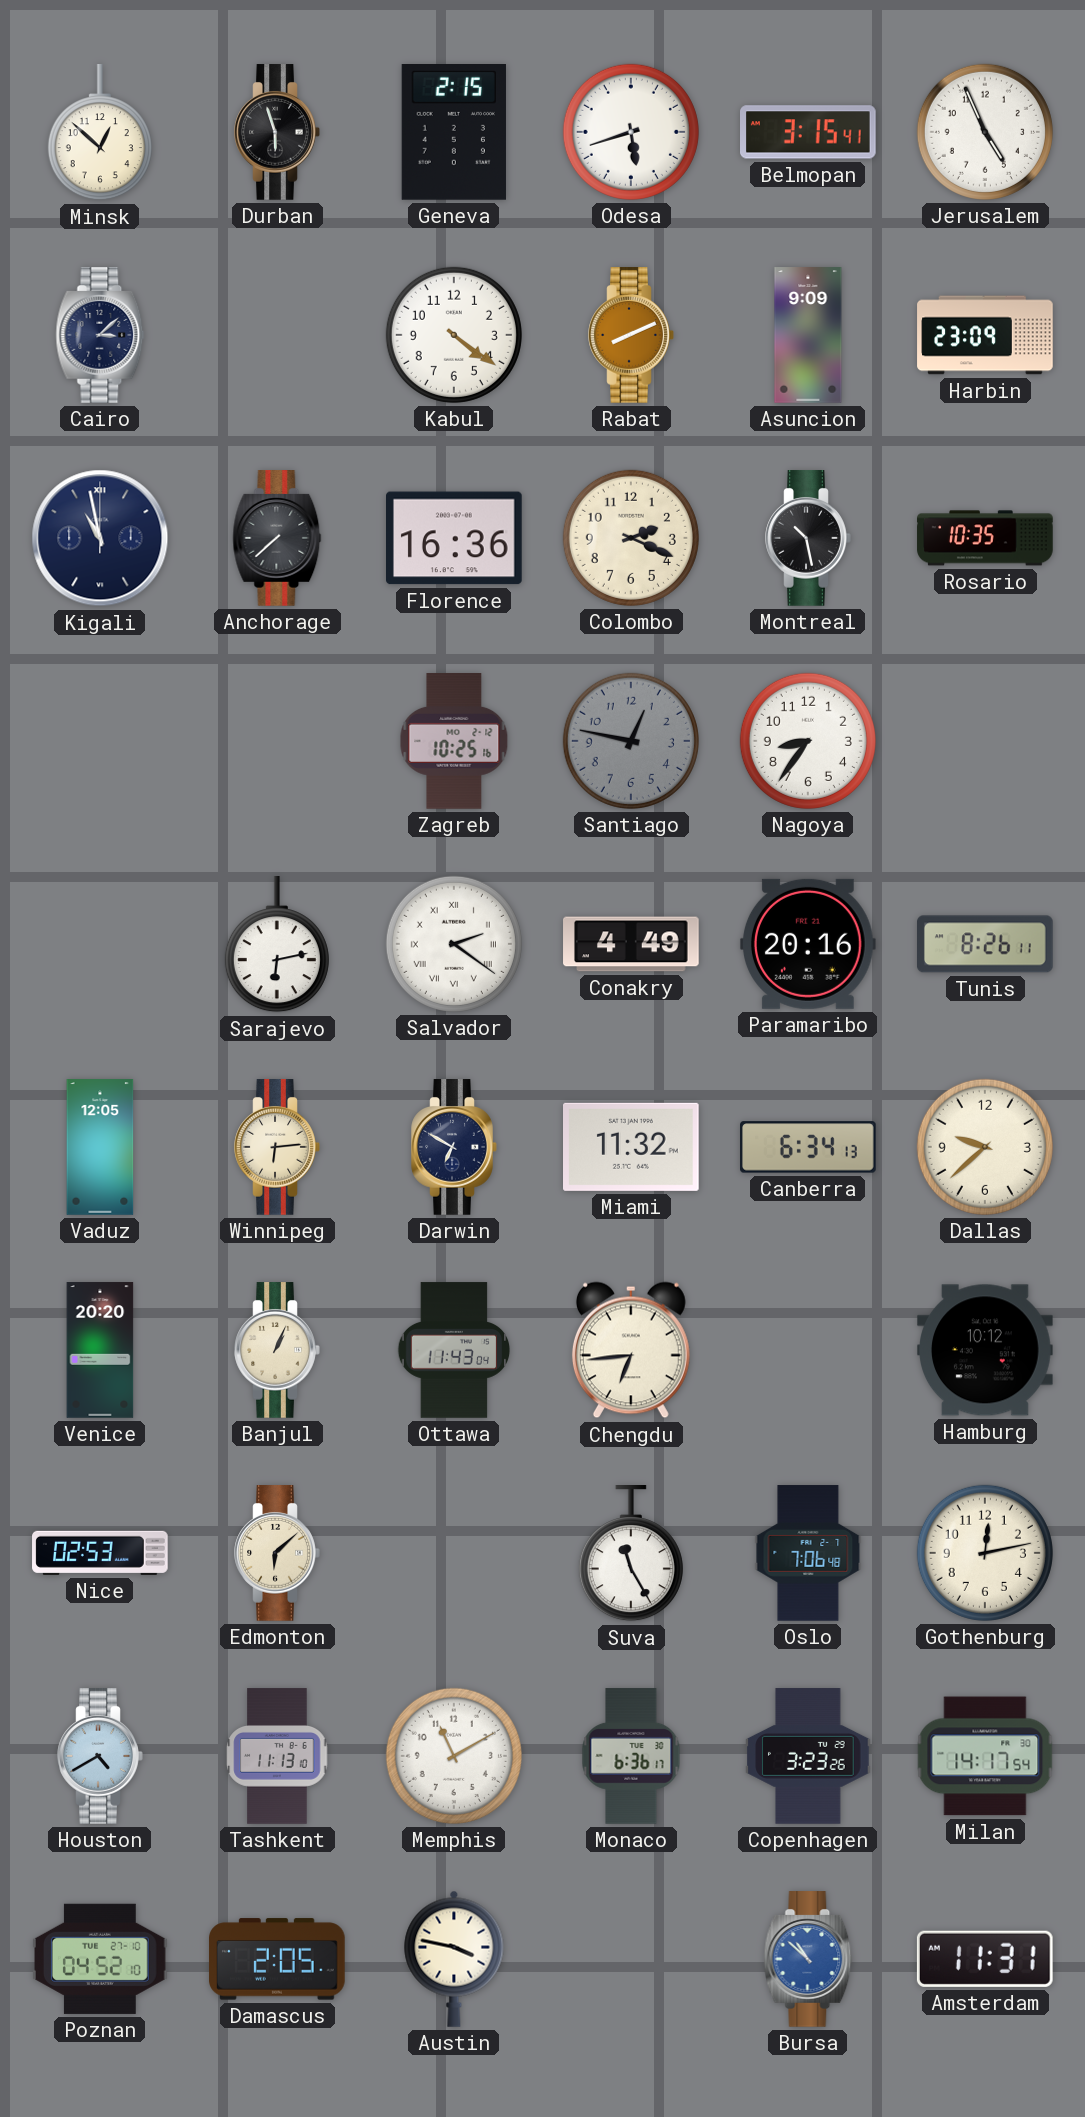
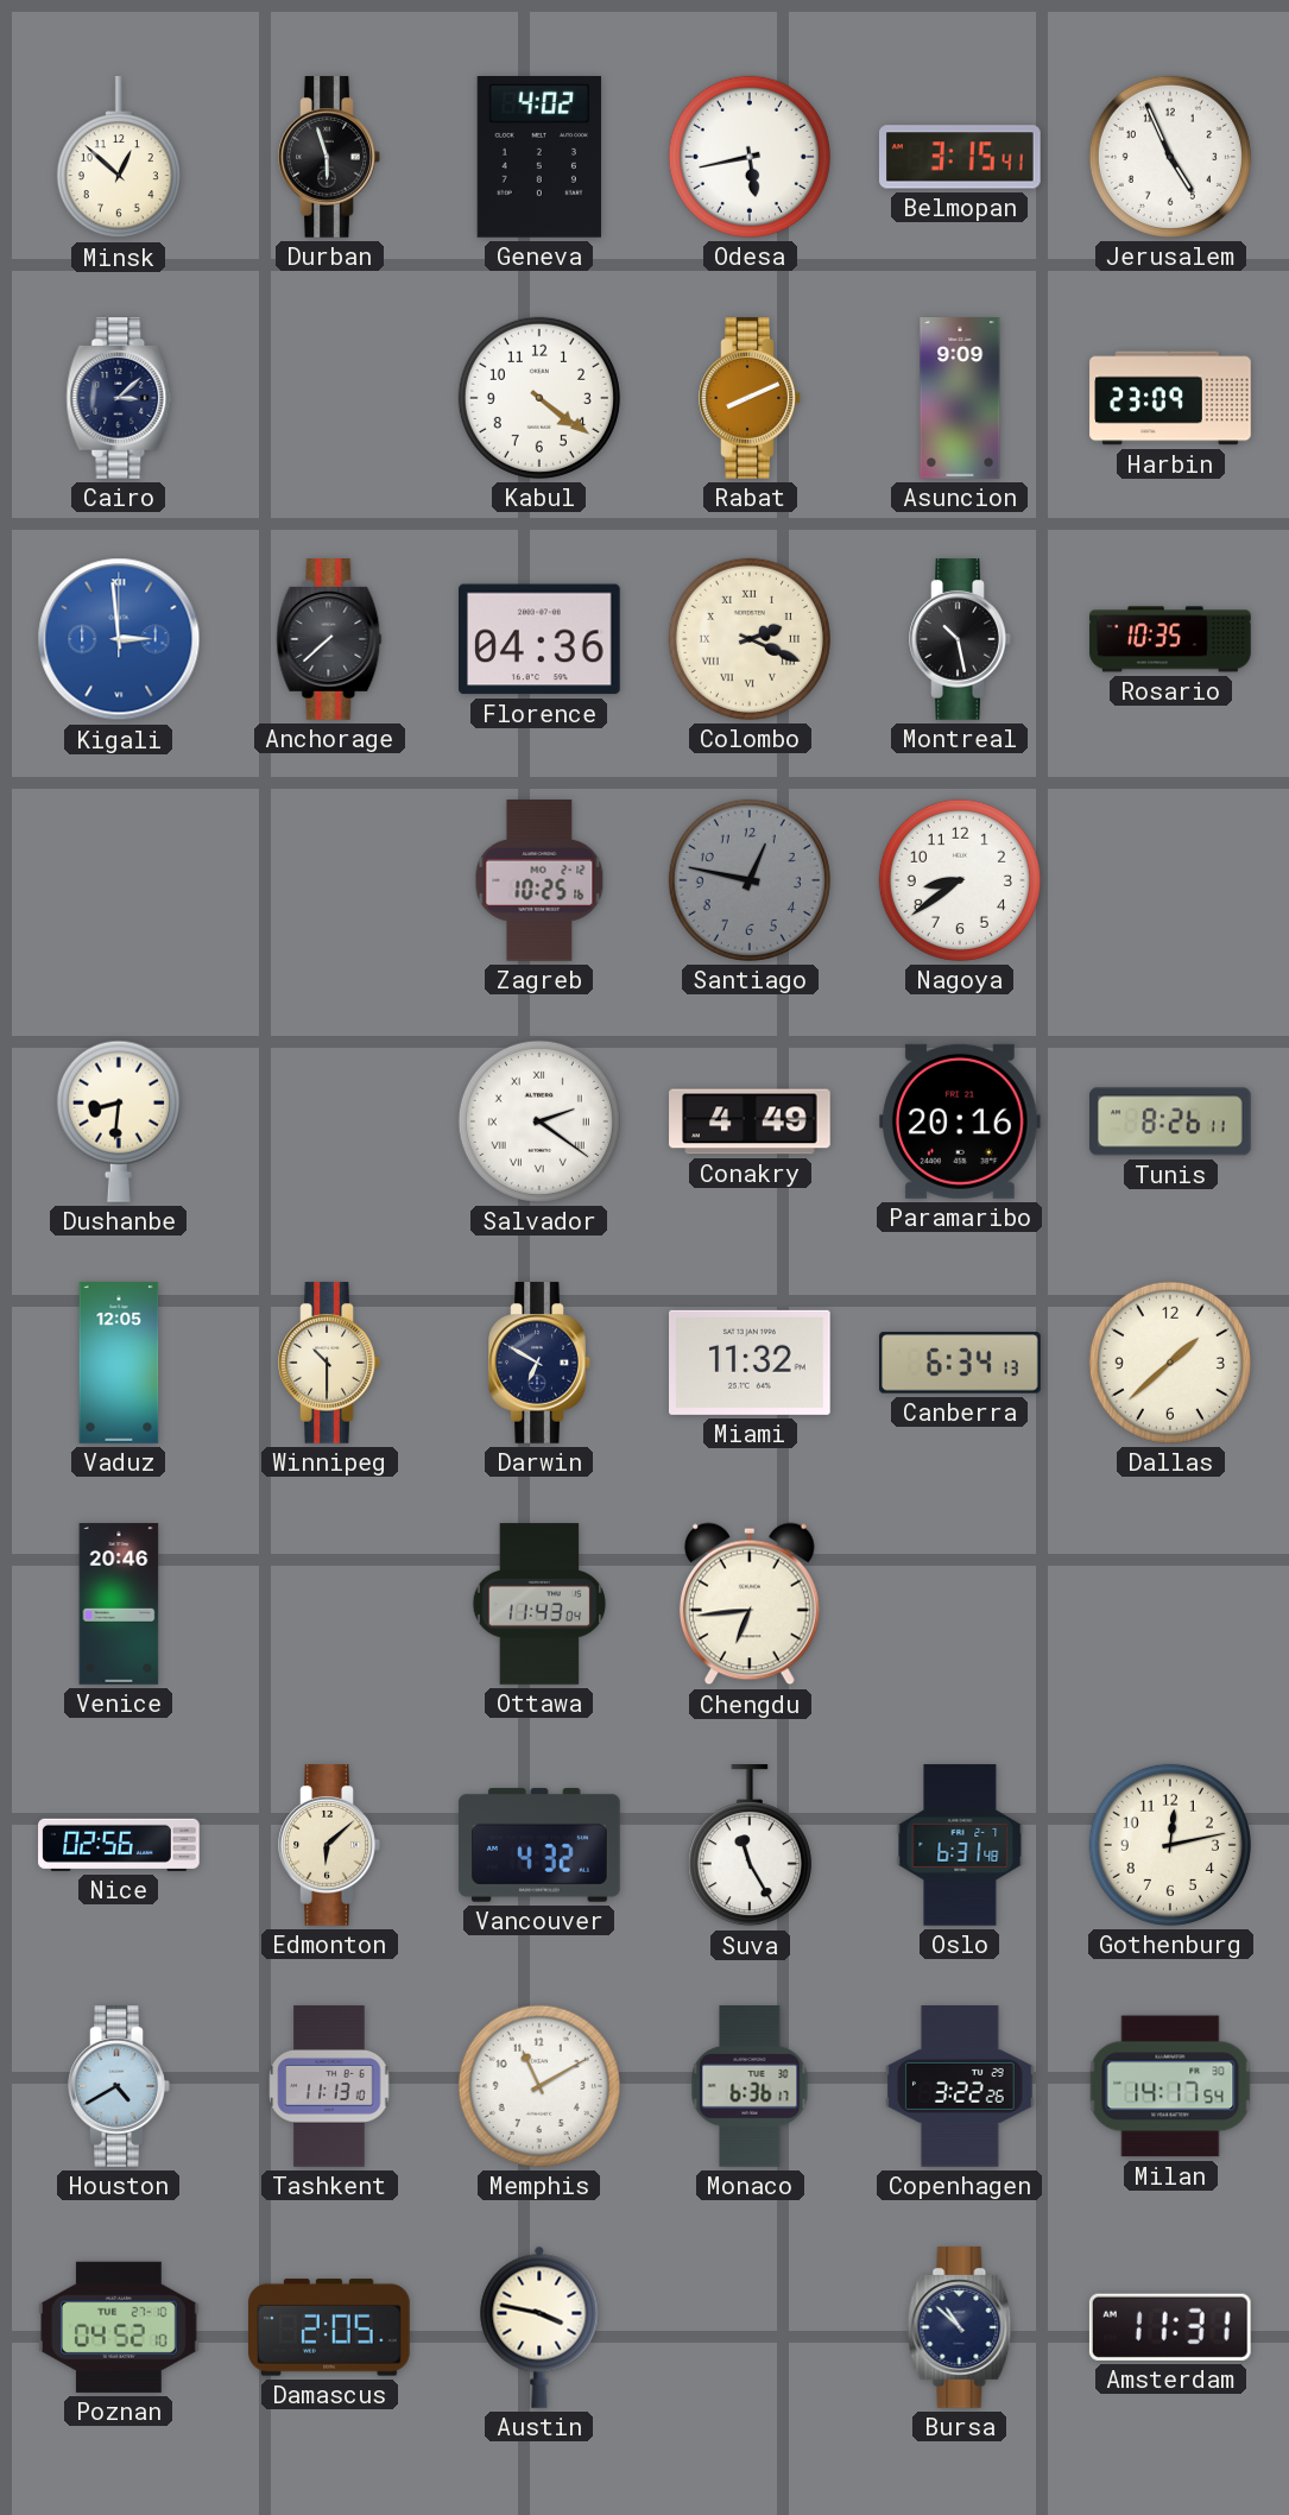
Geneva: 2:15 -> 4:02
Odesa: 5:42 -> 5:43
Kigali: 10:58 -> 2:59
Kigali dial: navy -> blue
Florence: 16:36 -> 04:36
Colombo numerals: Arabic -> Roman
Nagoya: 8:36 -> 8:39
Dushanbe: none -> 8:31
Sarajevo: 6:13 -> none
Winnipeg: 6:14 -> 10:30
Dallas: 9:38 -> 1:38
Venice: 20:20 -> 20:46
Banjul: 1:04 -> none
Hamburg: 10:12 -> none
Nice: 02:53 -> 02:56
Vancouver: none -> 4:32
Oslo: 7:06 -> 6:31
Copenhagen: 3:23 -> 3:22
Bursa dial: blue -> navy
